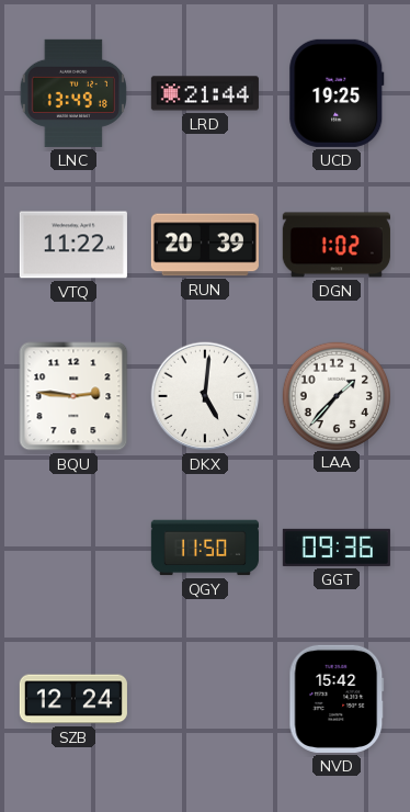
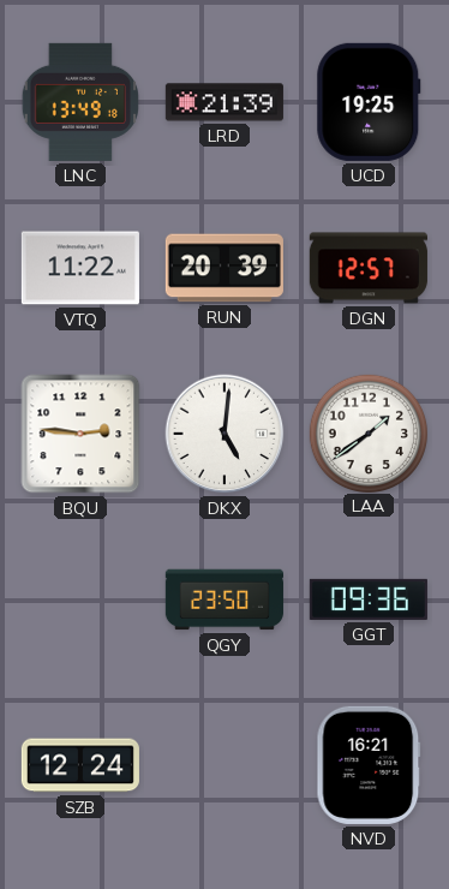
LRD: 21:44 -> 21:39
DGN: 1:02 -> 12:57
LAA: 1:37 -> 1:39
QGY: 11:50 -> 23:50
NVD: 15:42 -> 16:21
